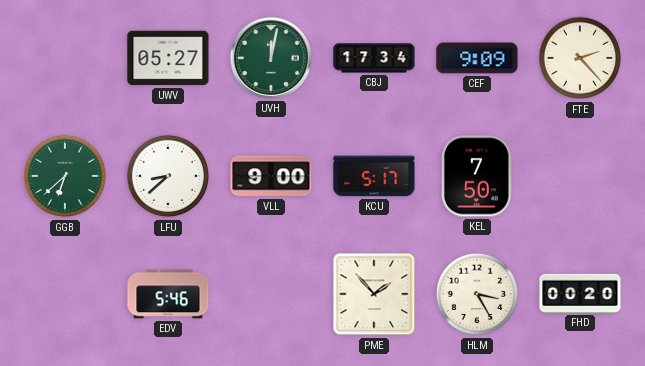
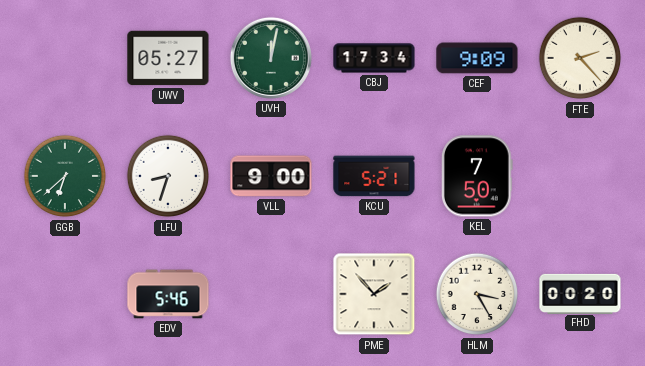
LFU: 8:38 -> 8:33
KCU: 5:17 -> 5:21
